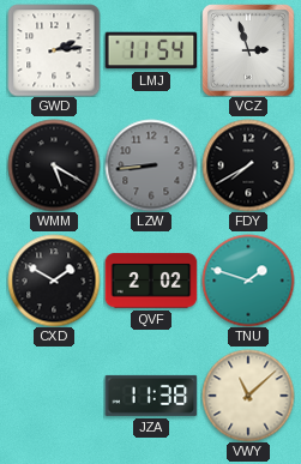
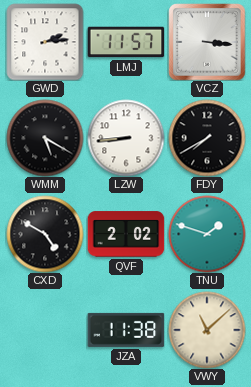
LMJ: 11:54 -> 11:57
VCZ: 2:57 -> 3:16
LZW dial: grey -> white
CXD: 1:50 -> 4:50
